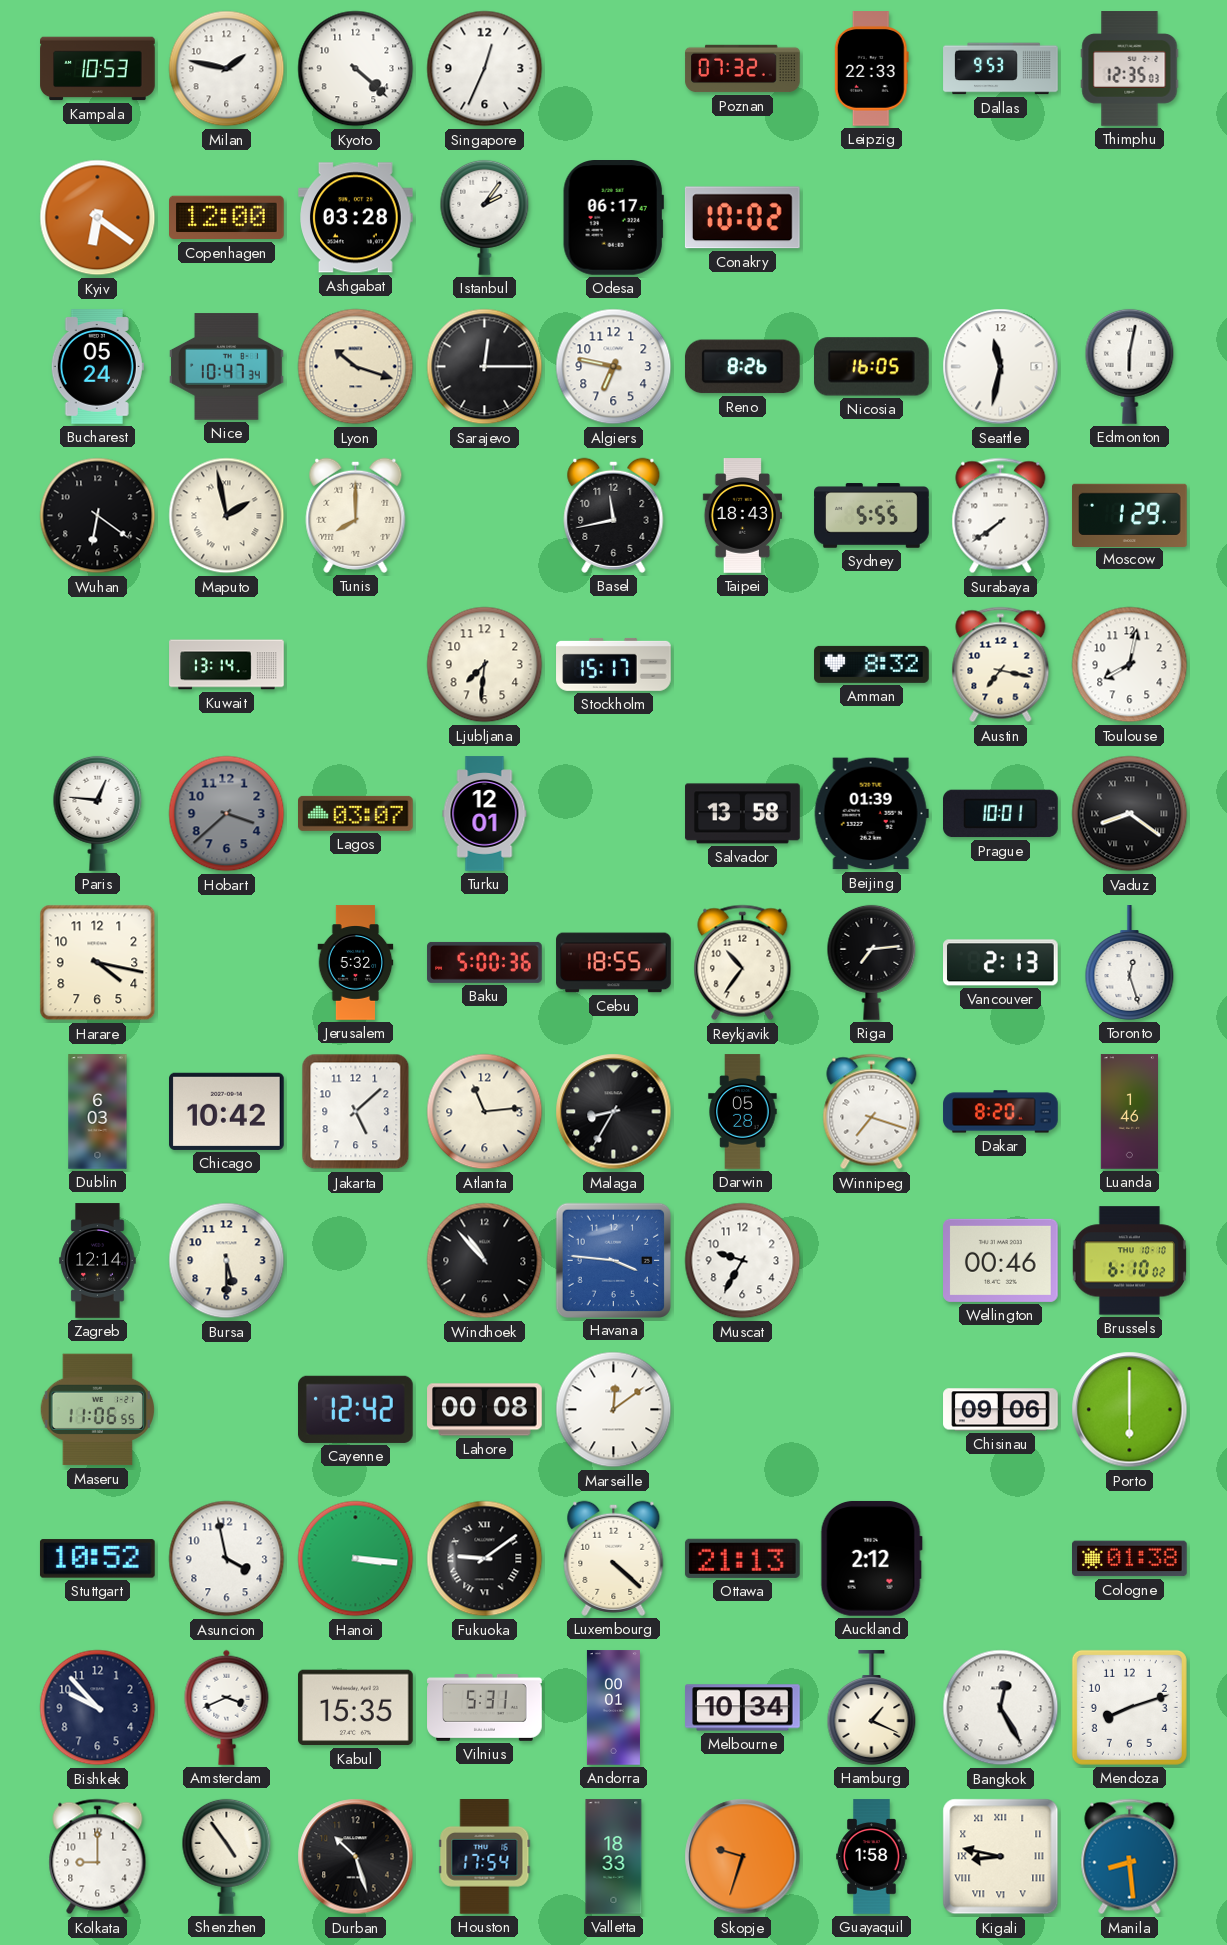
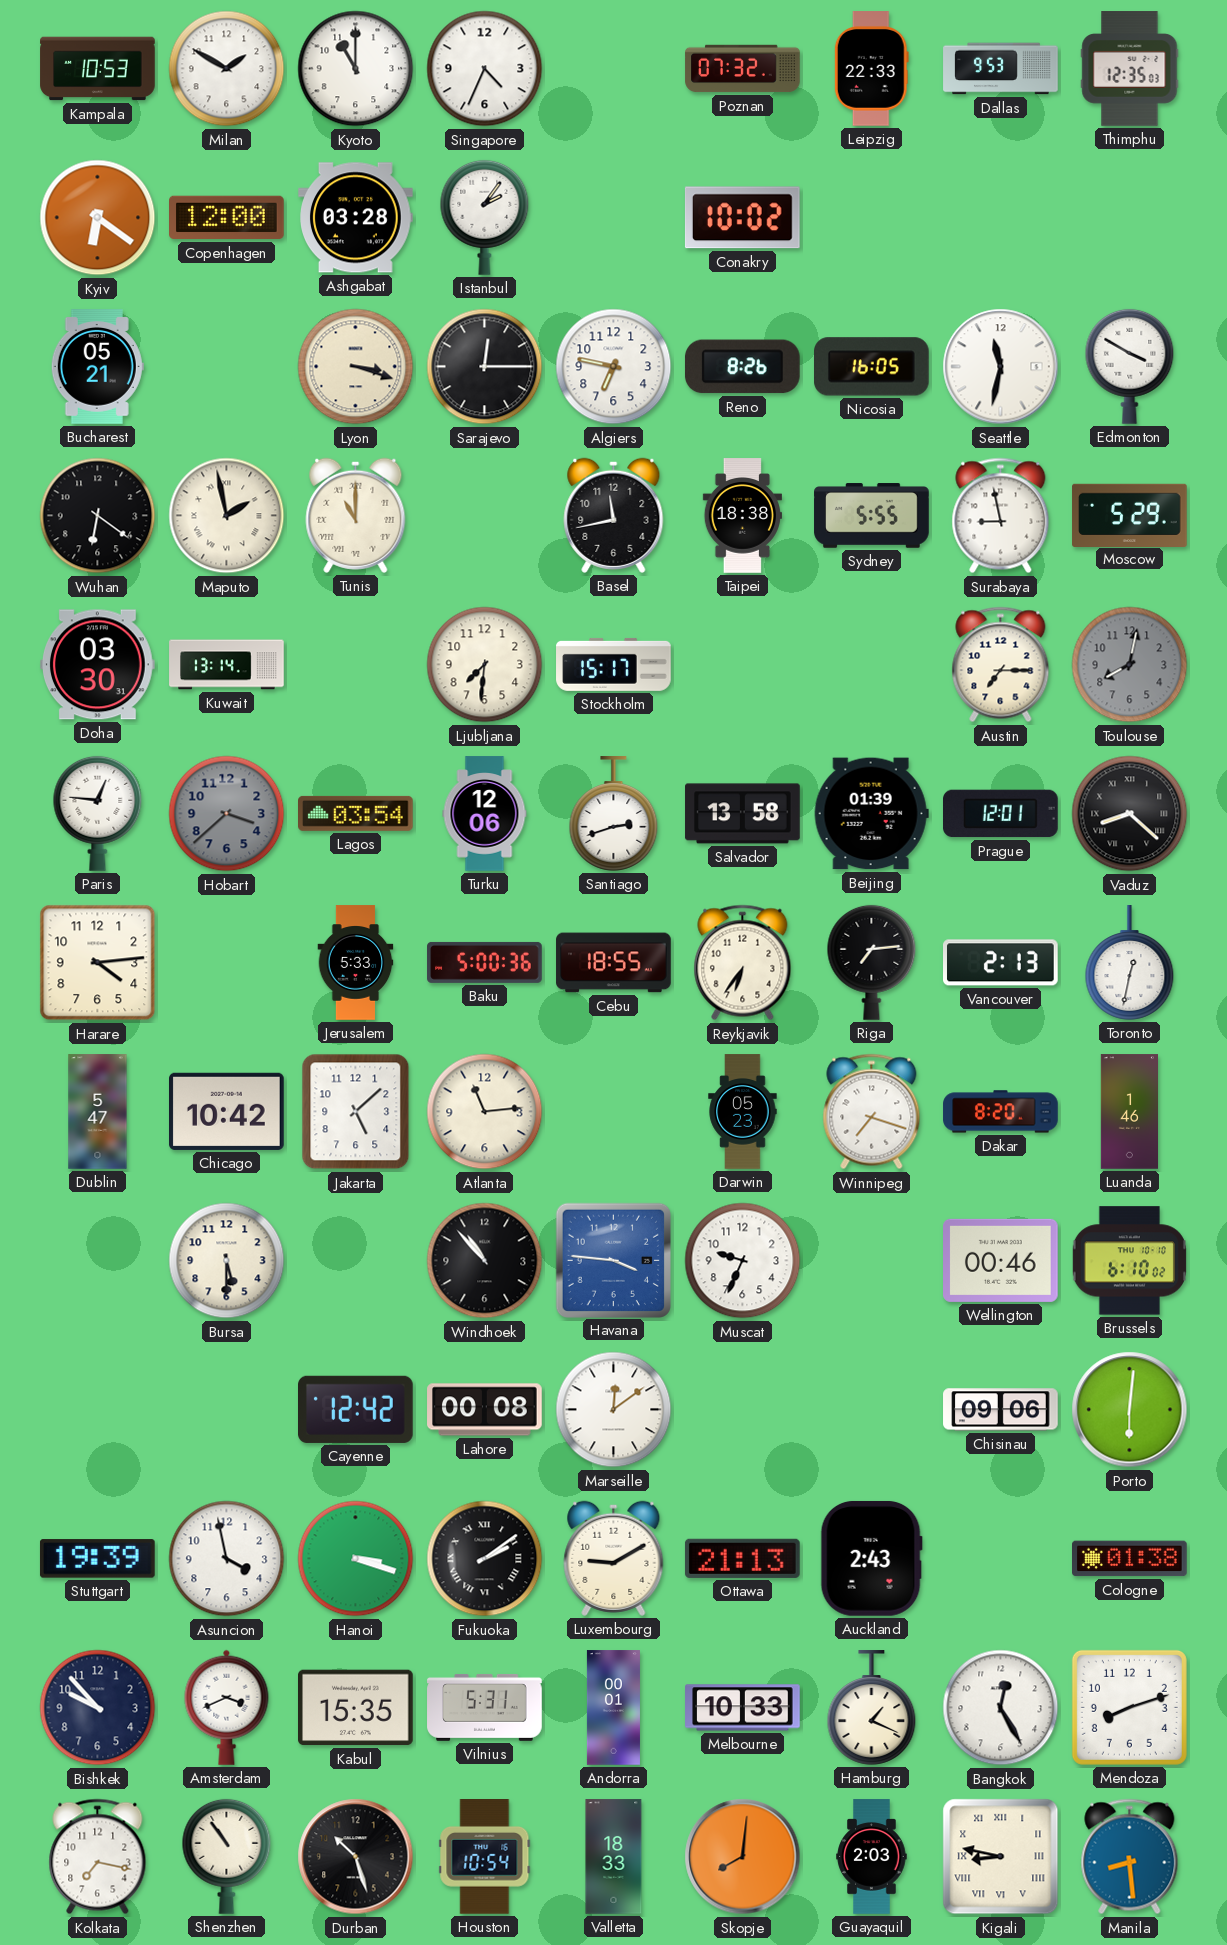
Milan: 1:47 -> 1:50
Kyoto: 4:22 -> 11:00
Singapore: 12:34 -> 4:34
Odesa: 06:17 -> none
Bucharest: 05:24 -> 05:21
Nice: 10:47 -> none
Lyon: 10:18 -> 3:18
Edmonton: 6:02 -> 3:50
Tunis: 8:00 -> 11:00
Taipei: 18:43 -> 18:38
Surabaya: 7:39 -> 8:58
Moscow: 1:29 -> 5:29
Doha: none -> 03:30
Amman: 8:32 -> none
Austin: 7:17 -> 7:15
Toulouse dial: white -> grey
Lagos: 03:07 -> 03:54
Turku: 12:01 -> 12:06
Santiago: none -> 2:42
Prague: 10:01 -> 12:01
Vaduz: 8:21 -> 8:22
Harare: 4:17 -> 4:14
Jerusalem: 5:32 -> 5:33
Reykjavik: 10:36 -> 6:36
Toronto: 12:27 -> 12:32
Dublin: 6:03 -> 5:47
Malaga: 8:35 -> none
Darwin: 05:28 -> 05:23
Zagreb: 12:14 -> none
Muscat: 9:35 -> 9:34
Maseru: 11:06 -> none
Porto: 6:00 -> 6:01
Stuttgart: 10:52 -> 19:39
Hanoi: 3:16 -> 3:18
Fukuoka: 9:09 -> 2:09
Luxembourg: 4:22 -> 9:10
Auckland: 2:12 -> 2:43
Melbourne: 10:34 -> 10:33
Kolkata: 9:00 -> 7:17
Shenzhen: 4:54 -> 10:54
Houston: 17:54 -> 10:54
Skopje: 9:33 -> 8:01
Guayaquil: 1:58 -> 2:03
